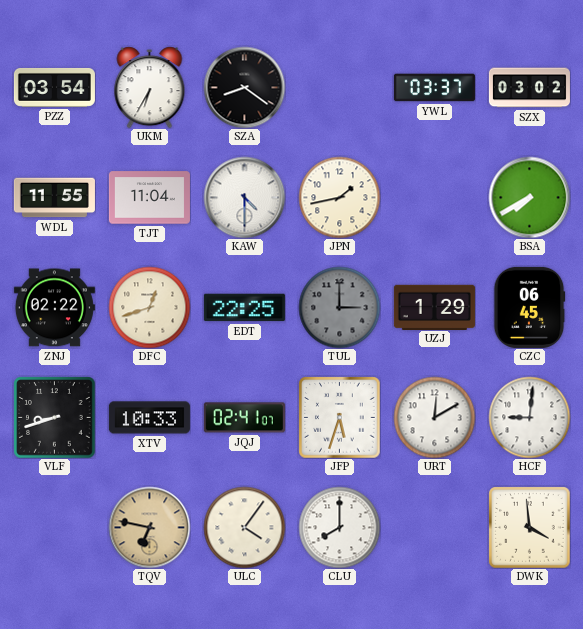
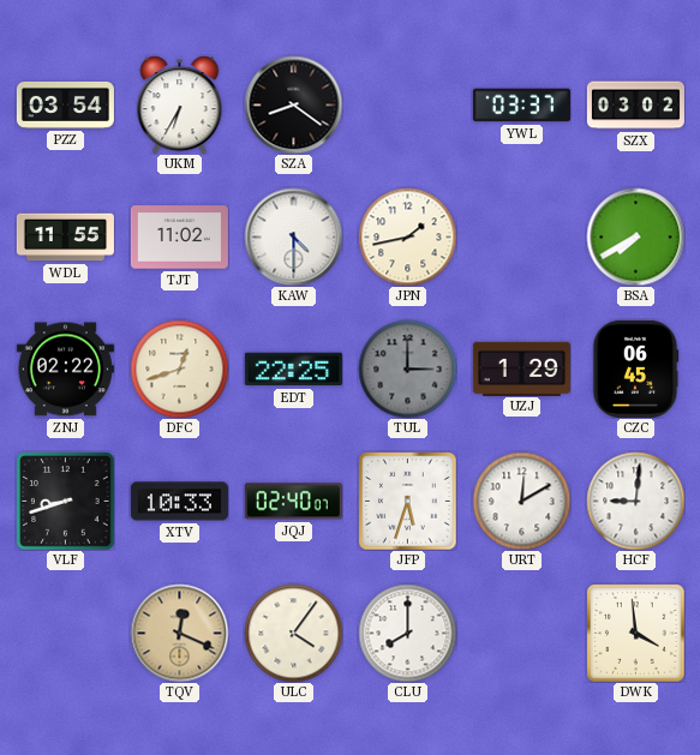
TJT: 11:04 -> 11:02
JQJ: 02:41 -> 02:40
TQV: 6:47 -> 12:19
